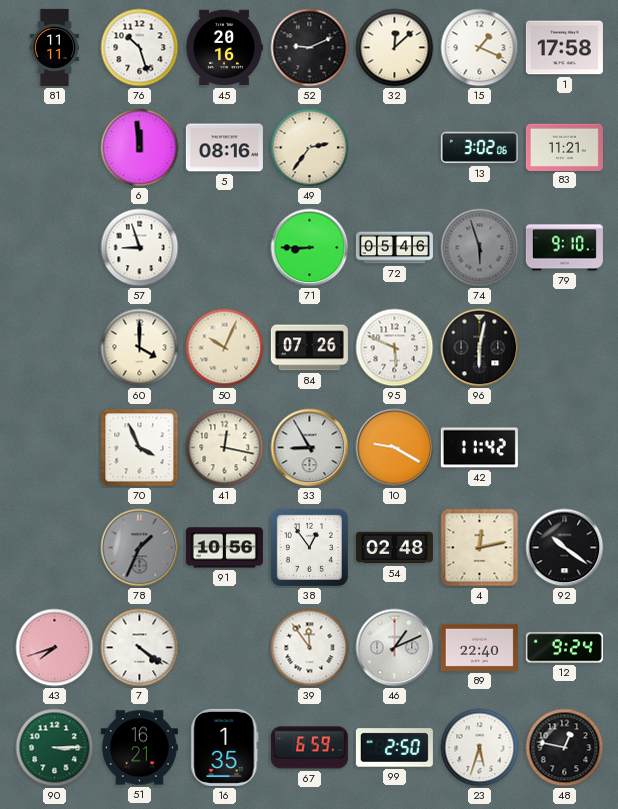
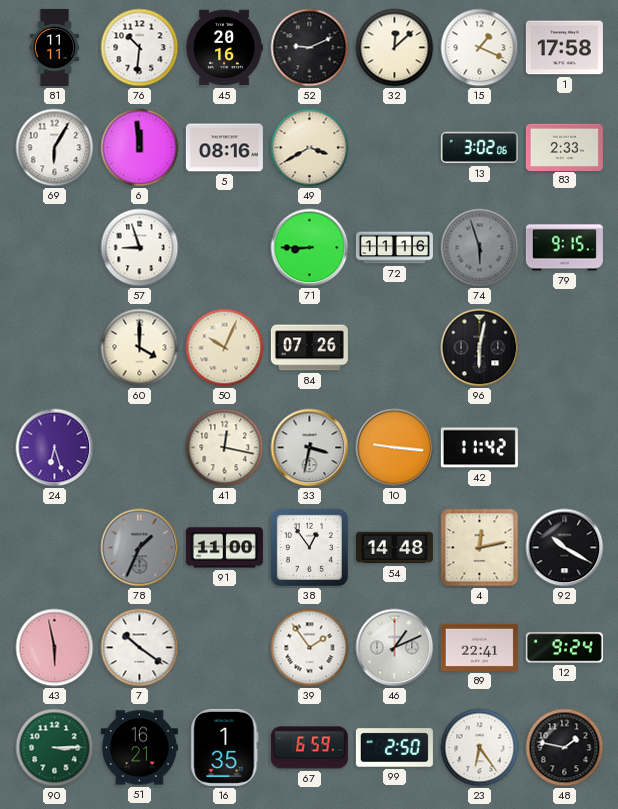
76: 10:27 -> 10:31
69: none -> 6:05
49: 2:36 -> 3:40
83: 11:21 -> 2:33
72: 05:46 -> 11:16
79: 9:10 -> 9:15
95: 5:49 -> none
24: none -> 6:27
70: 3:56 -> none
33: 8:55 -> 3:32
10: 9:20 -> 9:16
91: 10:56 -> 11:00
54: 02:48 -> 14:48
92: 10:21 -> 10:20
43: 7:42 -> 5:58
7: 4:21 -> 10:21
39: 11:54 -> 1:54
89: 22:40 -> 22:41
23: 5:33 -> 6:24
48: 12:47 -> 1:47
